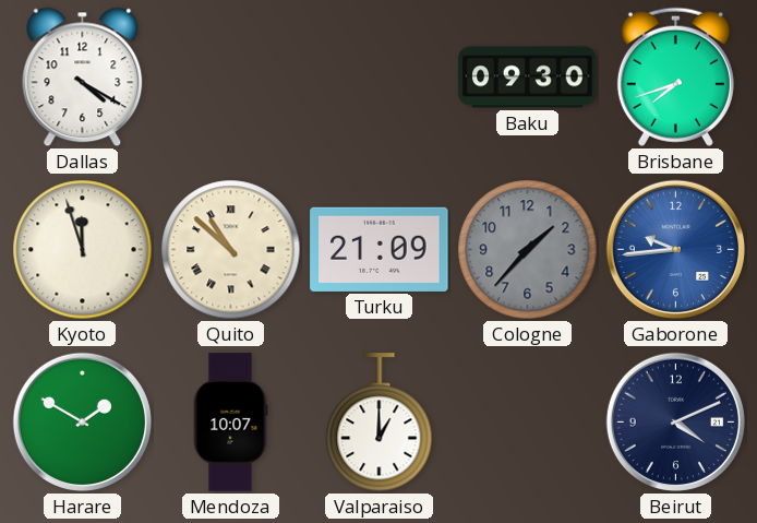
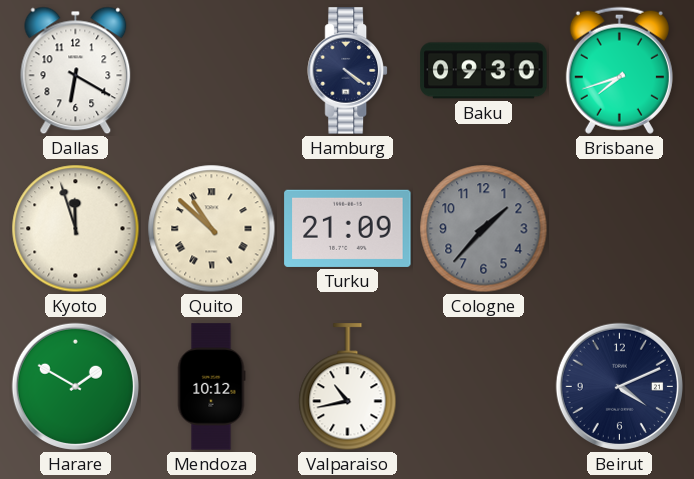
Dallas: 4:20 -> 6:20
Hamburg: none -> 4:21
Gaborone: 9:44 -> none
Mendoza: 10:07 -> 10:12
Valparaiso: 1:00 -> 10:43
